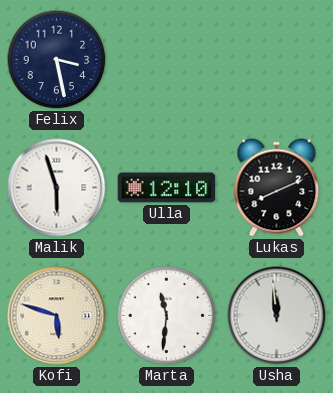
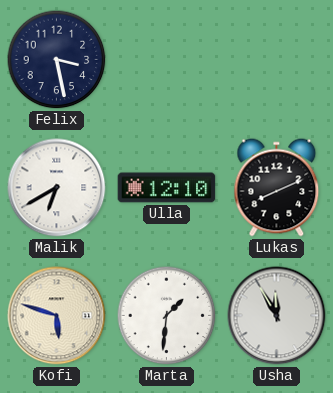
Malik: 5:57 -> 6:40
Marta: 11:31 -> 1:31
Usha: 11:59 -> 11:55
